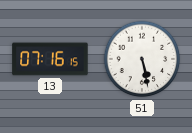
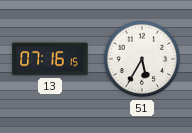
51: 5:28 -> 5:35
